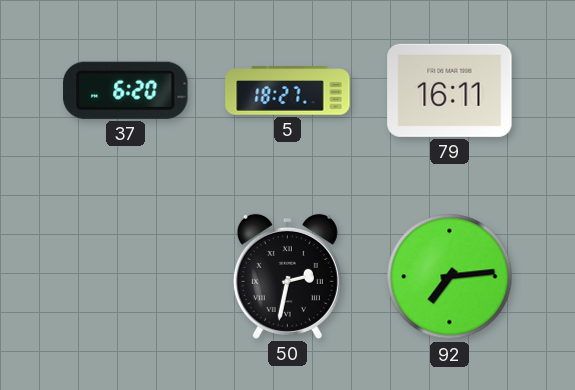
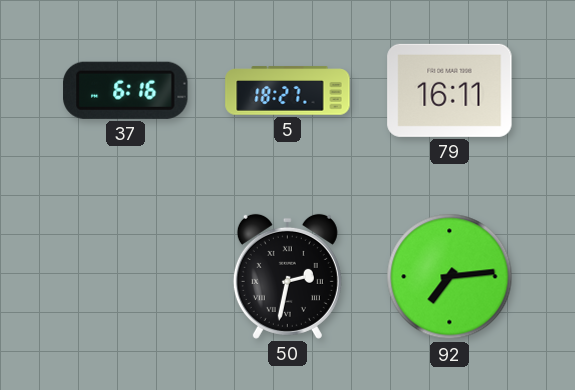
37: 6:20 -> 6:16
